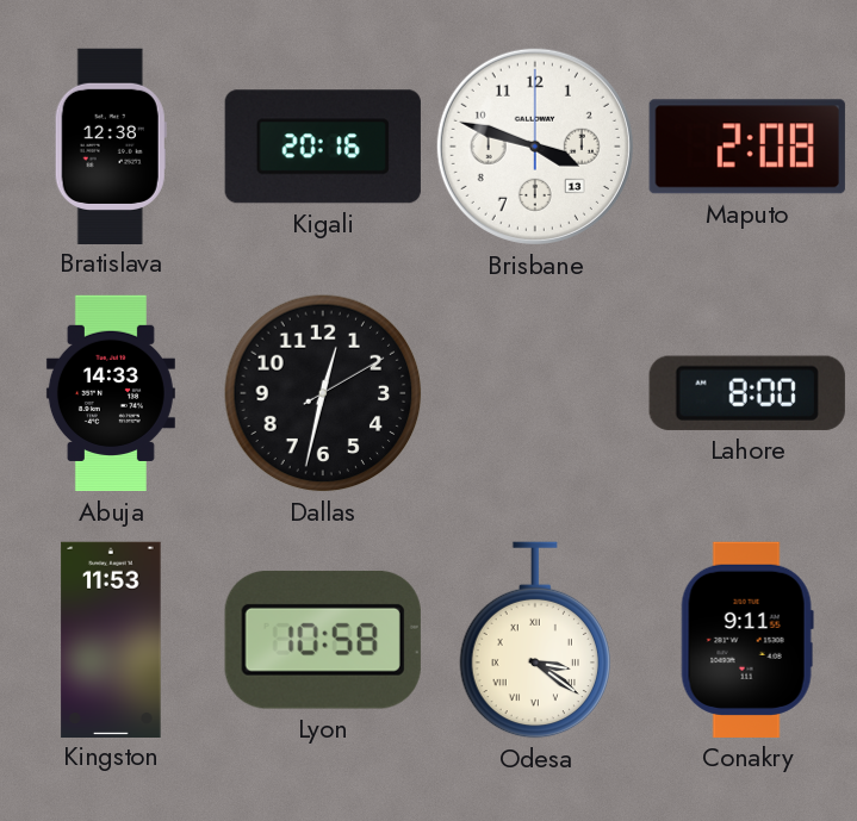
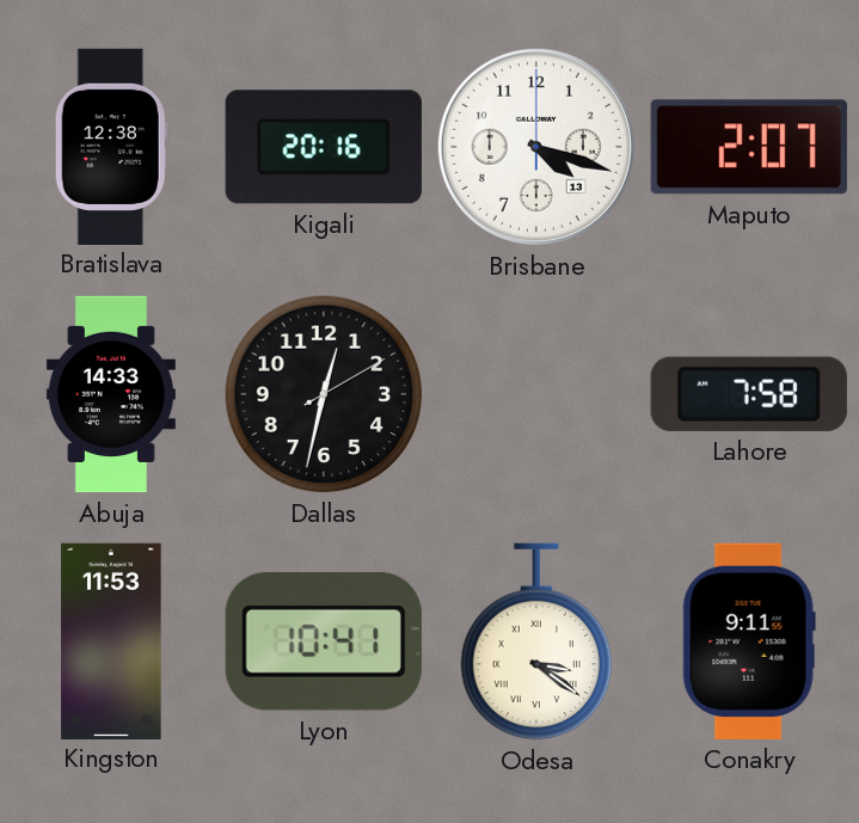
Brisbane: 3:48 -> 4:18
Maputo: 2:08 -> 2:07
Lahore: 8:00 -> 7:58
Lyon: 10:58 -> 10:41
